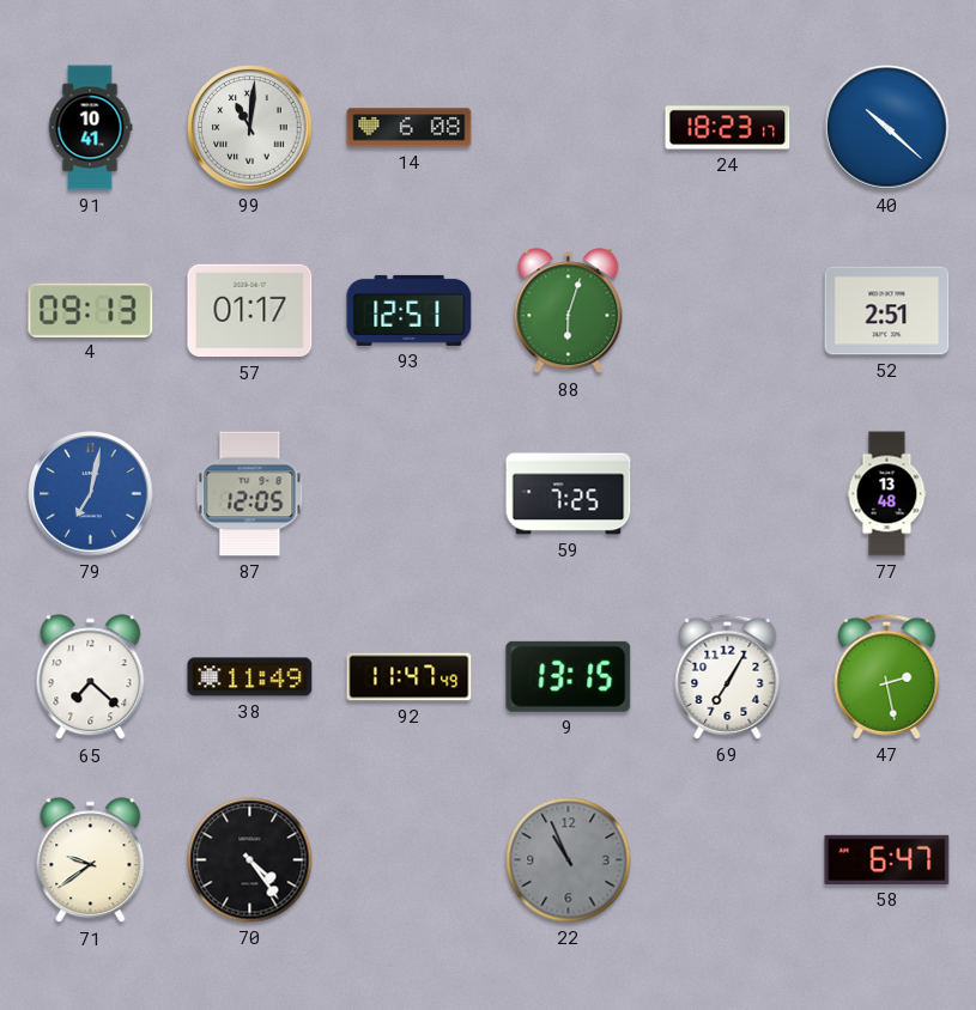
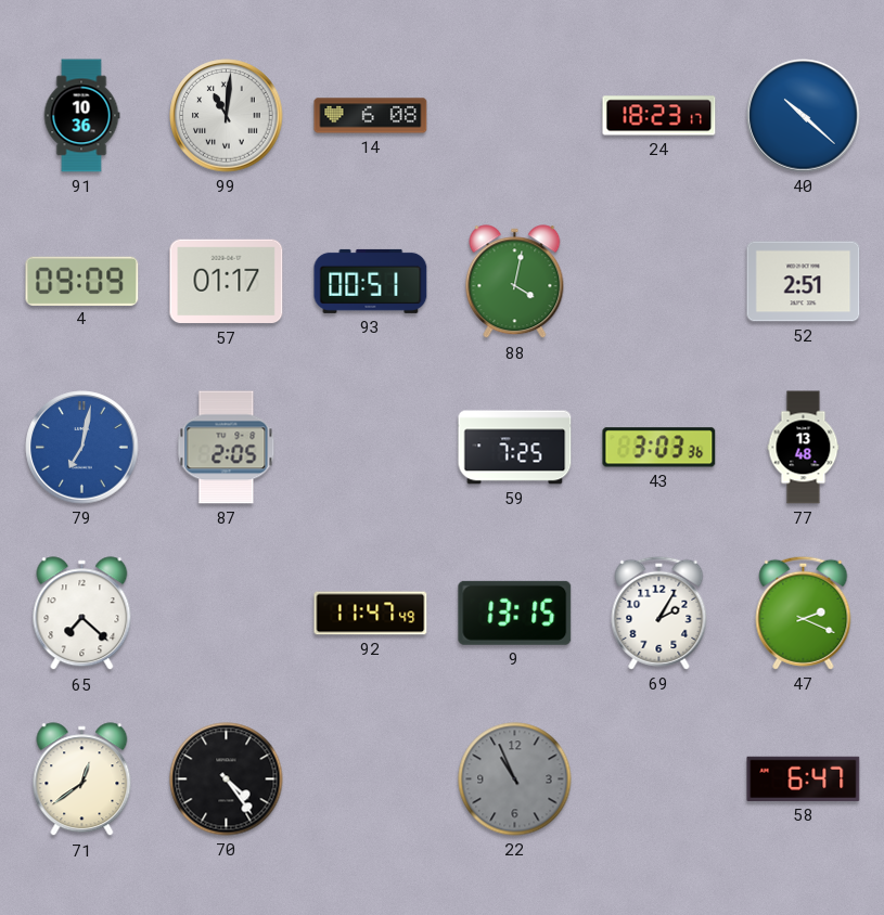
91: 10:41 -> 10:36
4: 09:13 -> 09:09
93: 12:51 -> 00:51
88: 6:03 -> 4:02
87: 12:05 -> 2:05
43: none -> 3:03
38: 11:49 -> none
69: 7:05 -> 2:05
47: 2:28 -> 2:19
71: 9:39 -> 12:39
